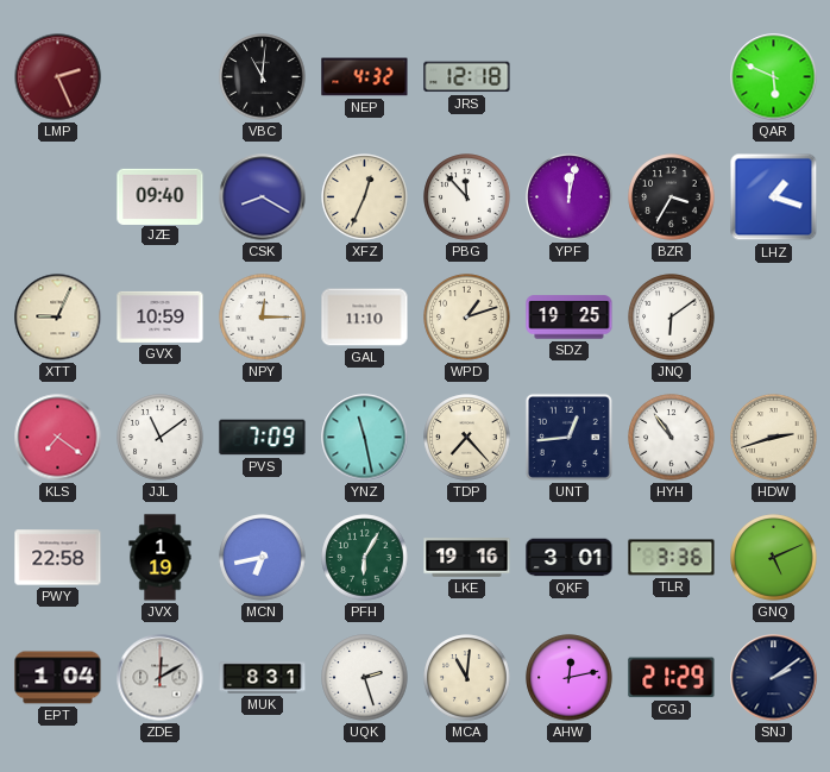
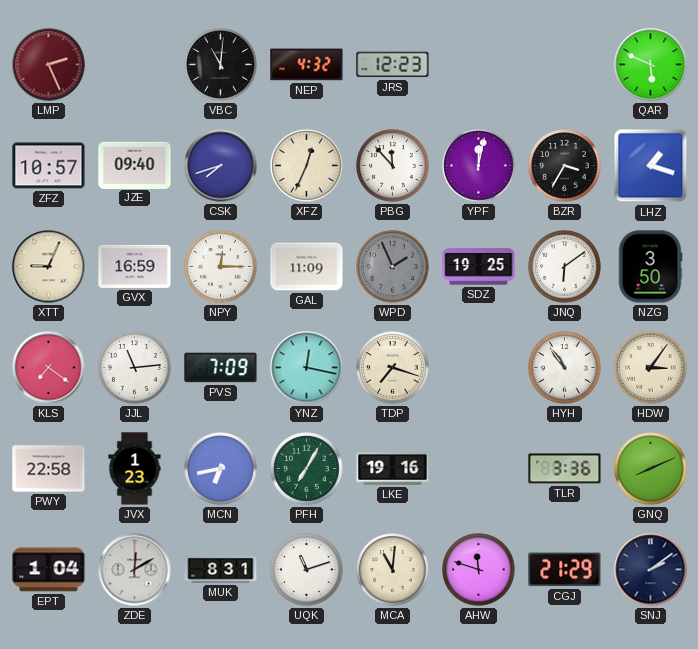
JRS: 12:18 -> 12:23
ZFZ: none -> 10:57
CSK: 8:20 -> 7:42
GVX: 10:59 -> 16:59
GAL: 11:10 -> 11:09
WPD: 1:12 -> 1:56
WPD dial: cream -> grey
NZG: none -> 3:50
JJL: 11:09 -> 11:14
YNZ: 11:28 -> 12:17
TDP: 7:23 -> 7:18
UNT: 12:44 -> none
HDW: 2:42 -> 3:06
JVX: 1:19 -> 1:23
PFH: 6:05 -> 7:05
QKF: 3:01 -> none
GNQ: 5:11 -> 8:11
UQK: 2:27 -> 11:12
AHW: 12:13 -> 11:48
